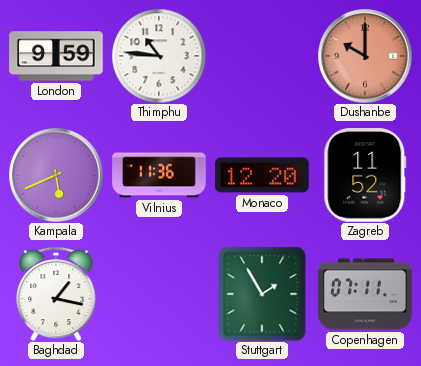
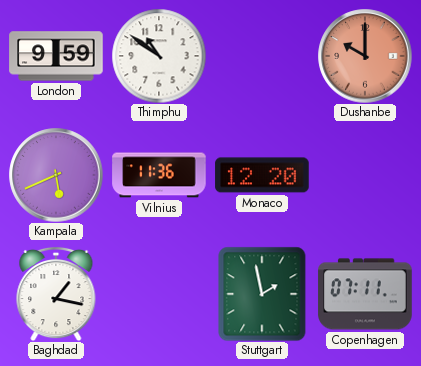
Thimphu: 10:46 -> 10:51
Zagreb: 11:52 -> none
Stuttgart: 1:55 -> 1:58
